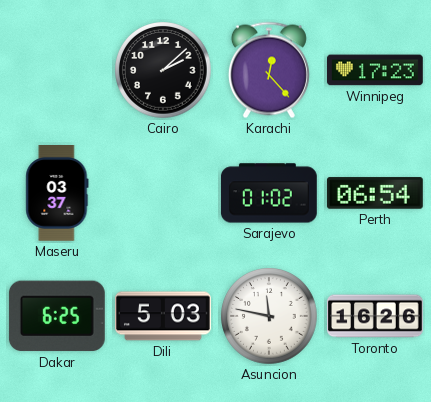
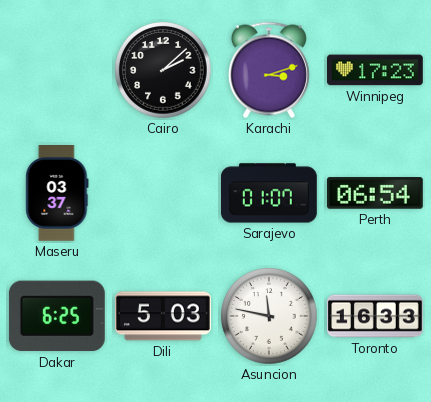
Karachi: 12:23 -> 3:12
Sarajevo: 01:02 -> 01:07
Toronto: 16:26 -> 16:33
